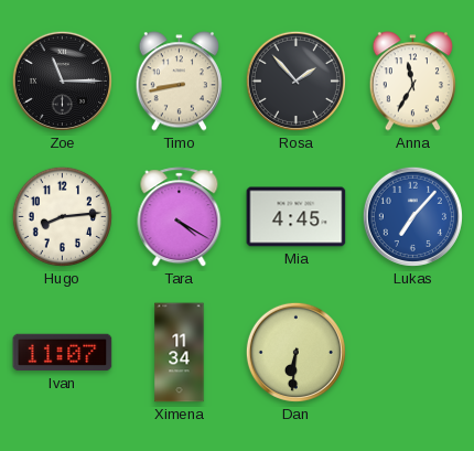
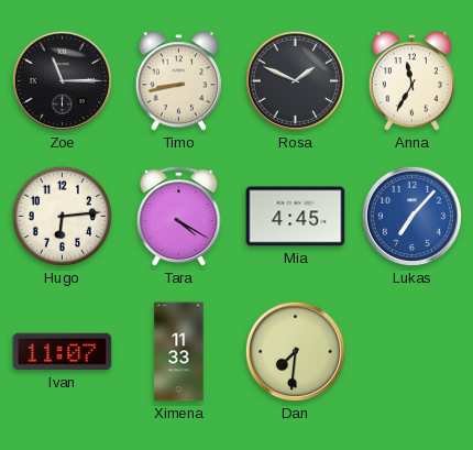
Rosa: 1:53 -> 1:49
Hugo: 8:14 -> 6:14
Ximena: 11:34 -> 11:33
Dan: 6:31 -> 7:31
